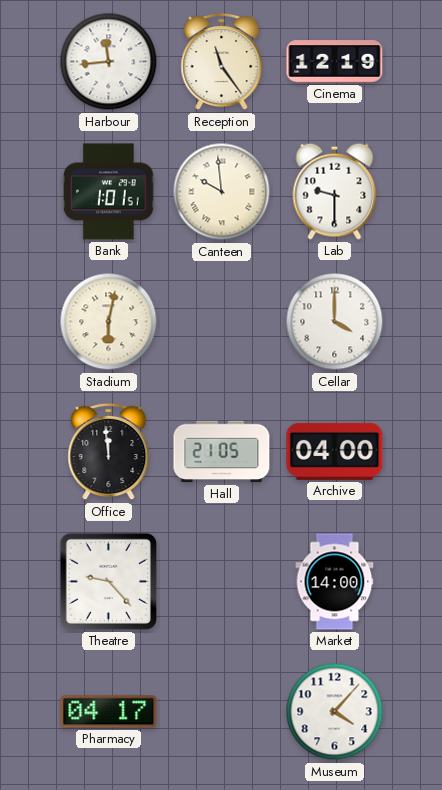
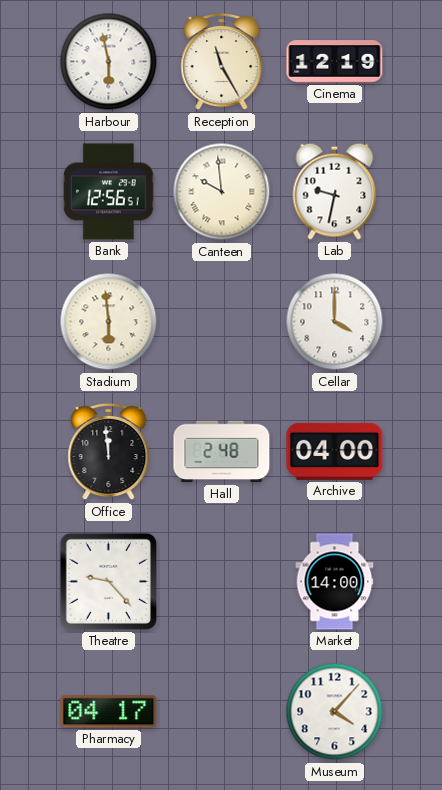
Harbour: 11:44 -> 5:58
Reception: 11:24 -> 11:25
Bank: 1:01 -> 12:56
Lab: 9:30 -> 9:32
Stadium: 6:02 -> 5:59
Hall: 21:05 -> 2:48
